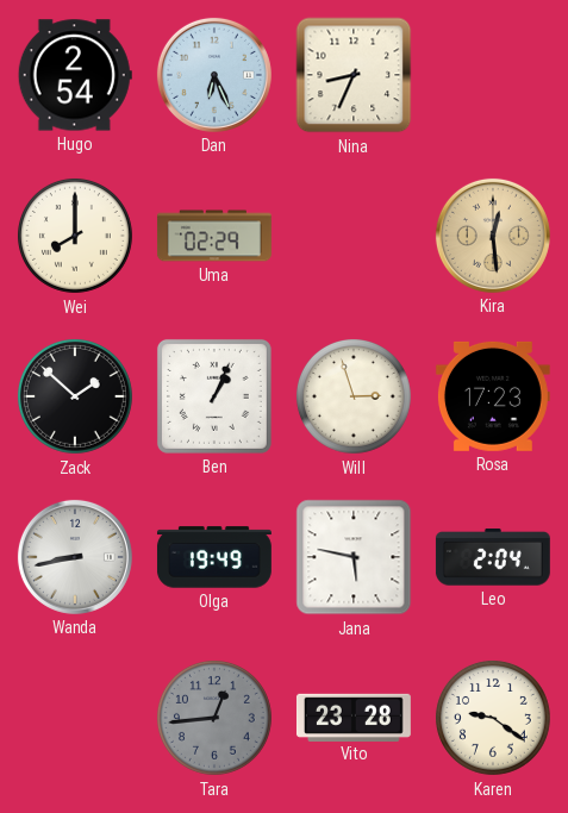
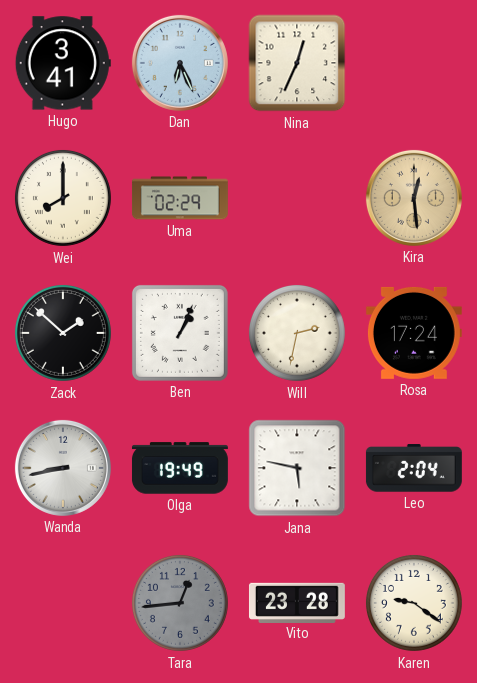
Hugo: 2:54 -> 3:41
Nina: 8:34 -> 12:34
Will: 2:57 -> 2:32
Rosa: 17:23 -> 17:24
